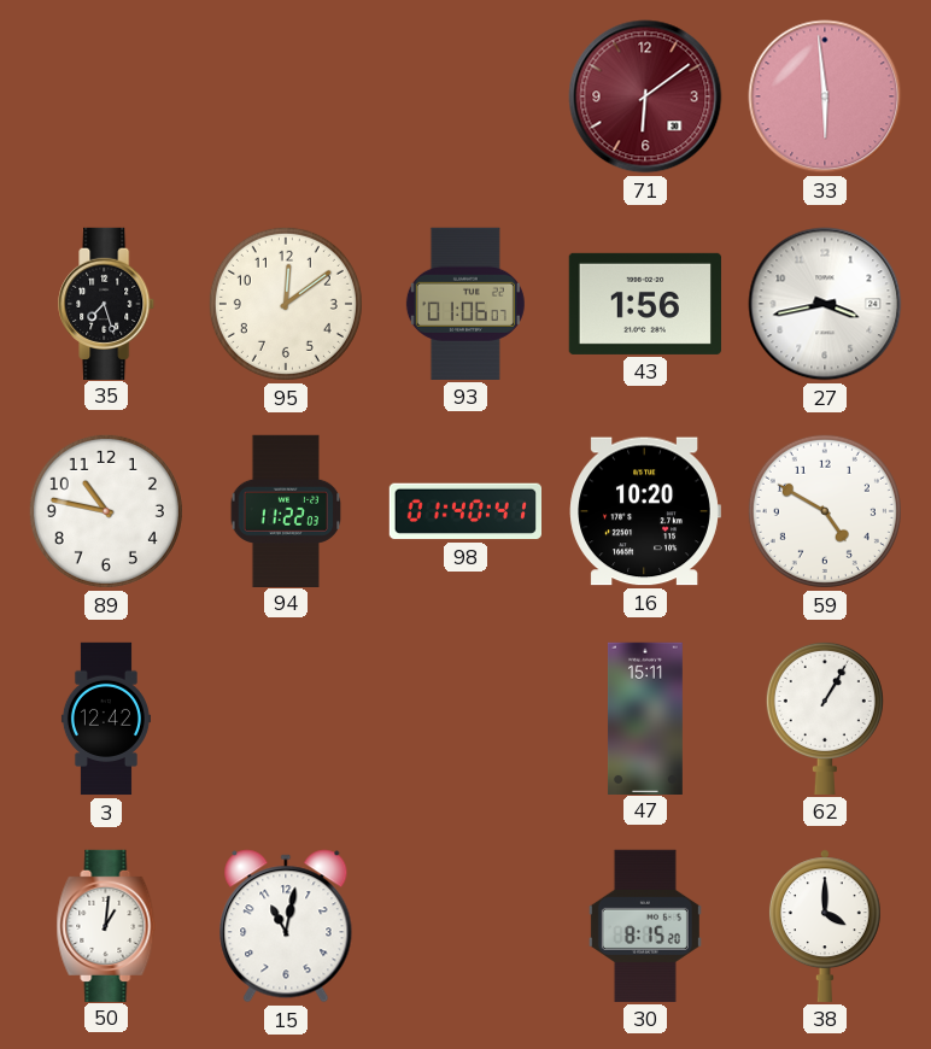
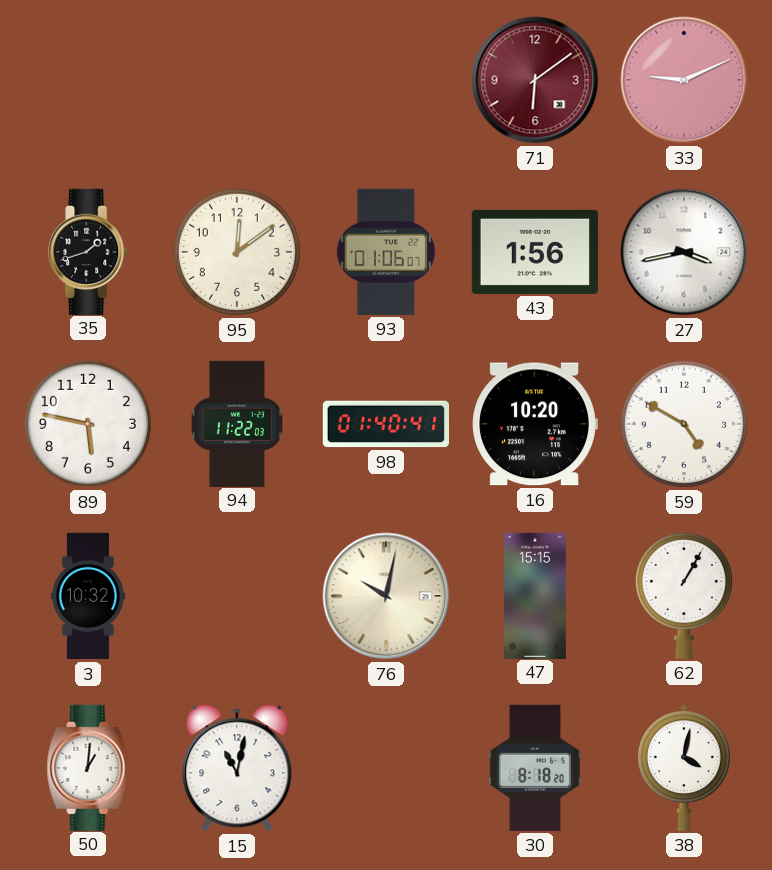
33: 5:59 -> 9:11
35: 7:27 -> 1:42
89: 10:47 -> 5:47
3: 12:42 -> 10:32
76: none -> 10:02
47: 15:11 -> 15:15
30: 8:15 -> 8:18
38: 4:00 -> 4:02
